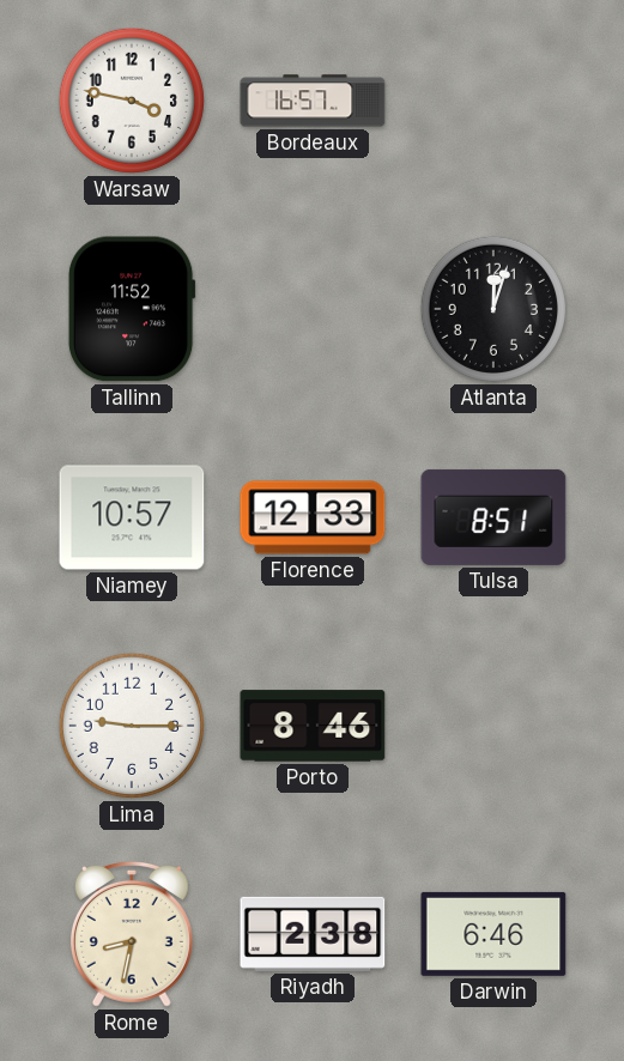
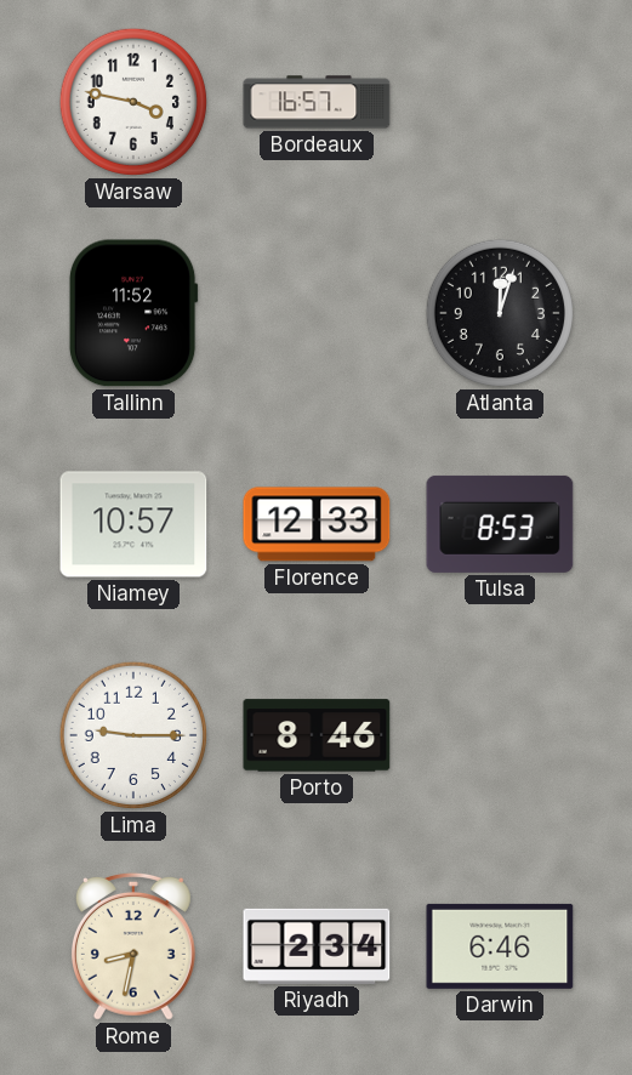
Tulsa: 8:51 -> 8:53
Riyadh: 2:38 -> 2:34
